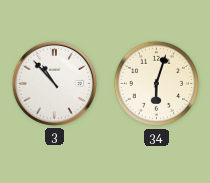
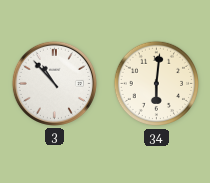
34: 6:03 -> 6:01
